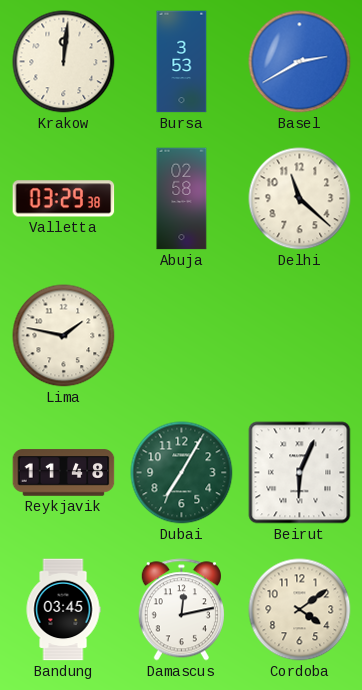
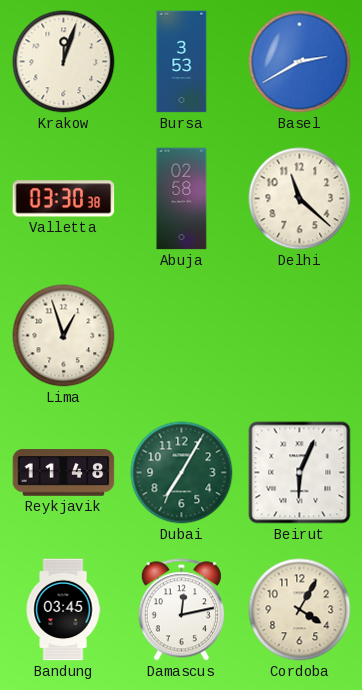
Krakow: 12:01 -> 12:03
Valletta: 03:29 -> 03:30
Lima: 1:47 -> 12:57
Cordoba: 4:09 -> 4:05
